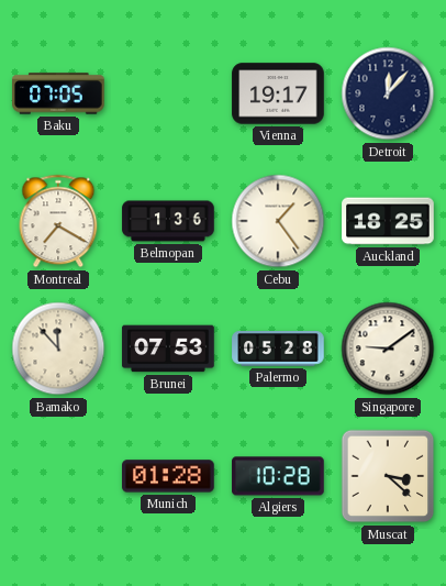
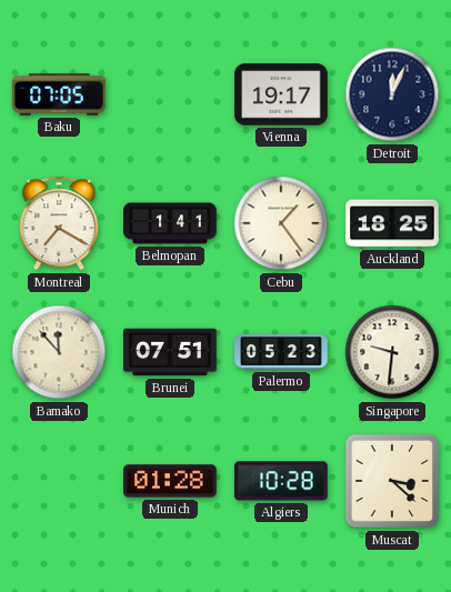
Detroit: 12:07 -> 12:04
Belmopan: 1:36 -> 1:41
Brunei: 07:53 -> 07:51
Palermo: 05:28 -> 05:23
Singapore: 9:09 -> 9:31
